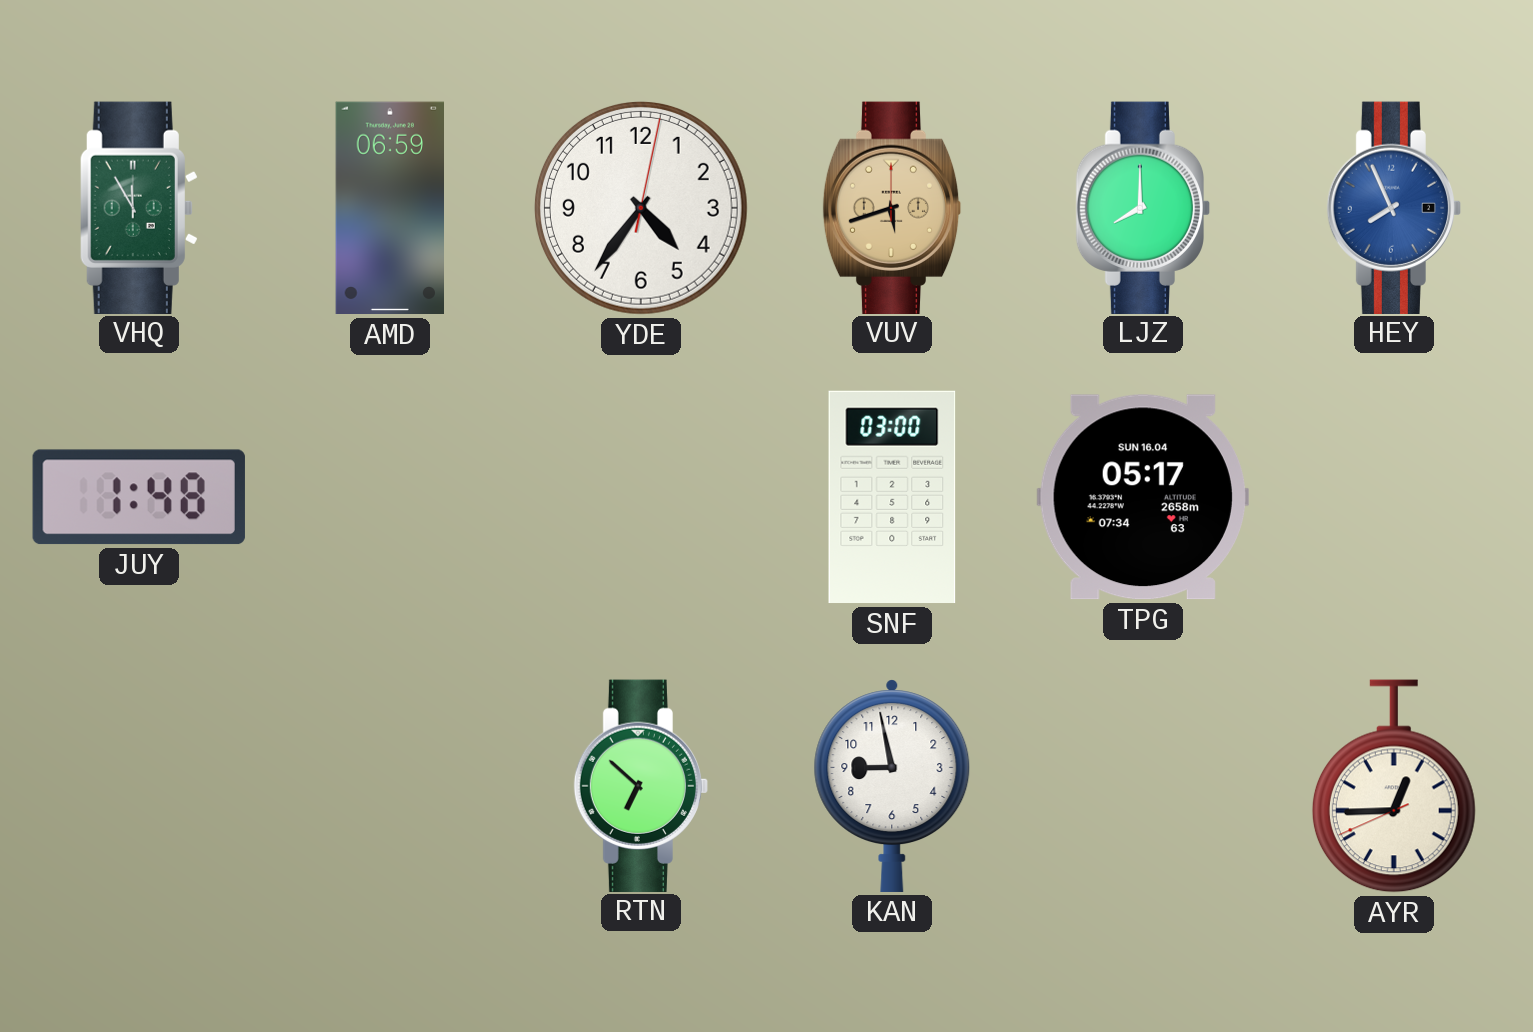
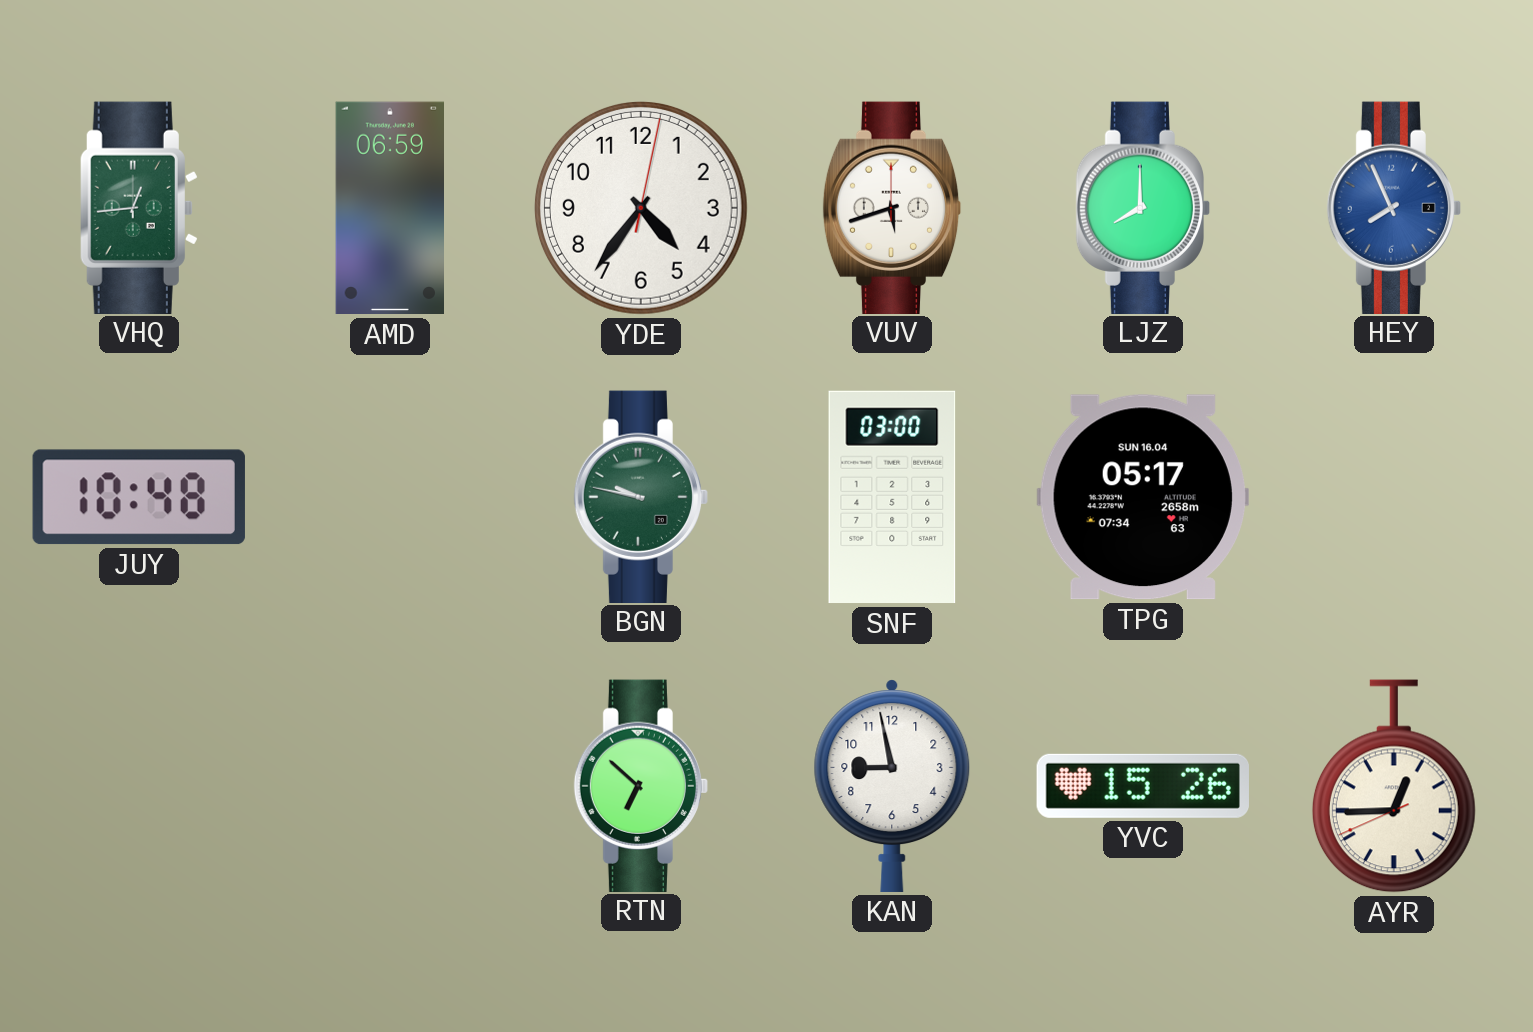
VHQ: 11:55 -> 12:44
VUV dial: champagne -> white
JUY: 1:48 -> 10:48
BGN: none -> 9:47
YVC: none -> 15:26
